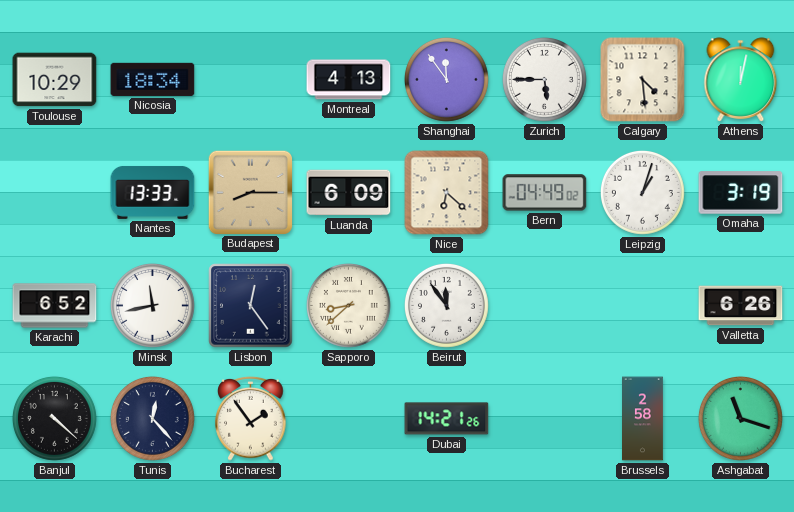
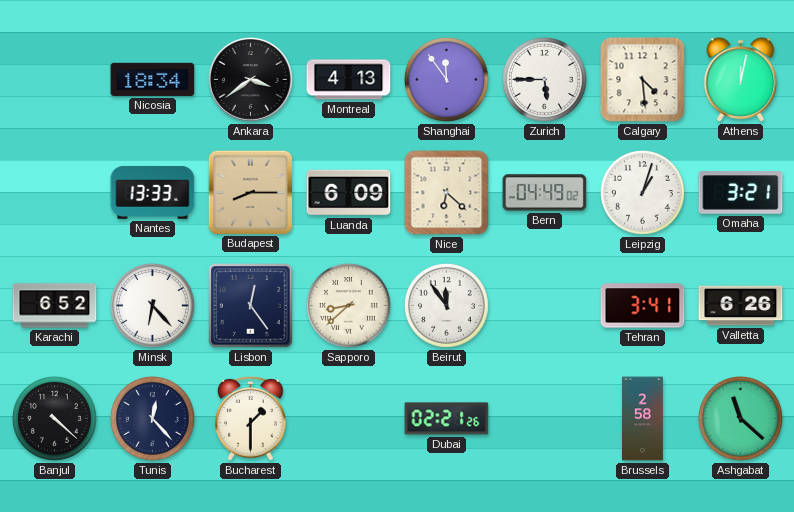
Toulouse: 10:29 -> none
Ankara: none -> 3:39
Omaha: 3:19 -> 3:21
Minsk: 11:43 -> 6:23
Tehran: none -> 3:41
Bucharest: 1:54 -> 1:30
Dubai: 14:21 -> 02:21
Ashgabat: 11:18 -> 11:22
